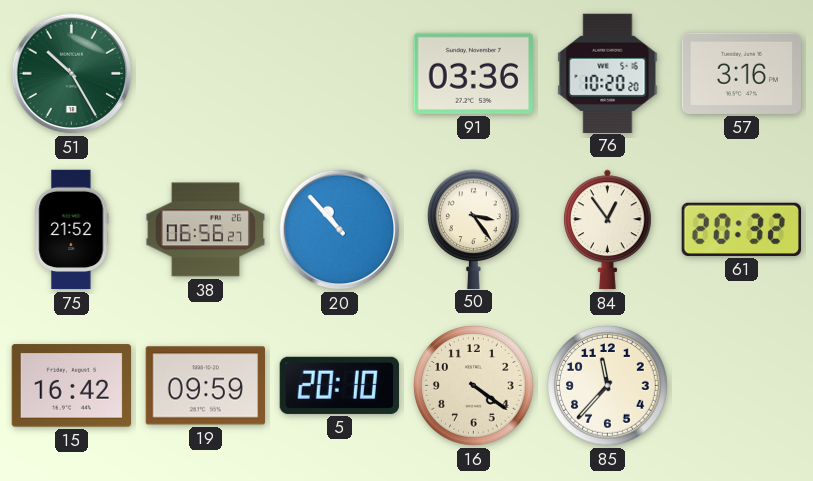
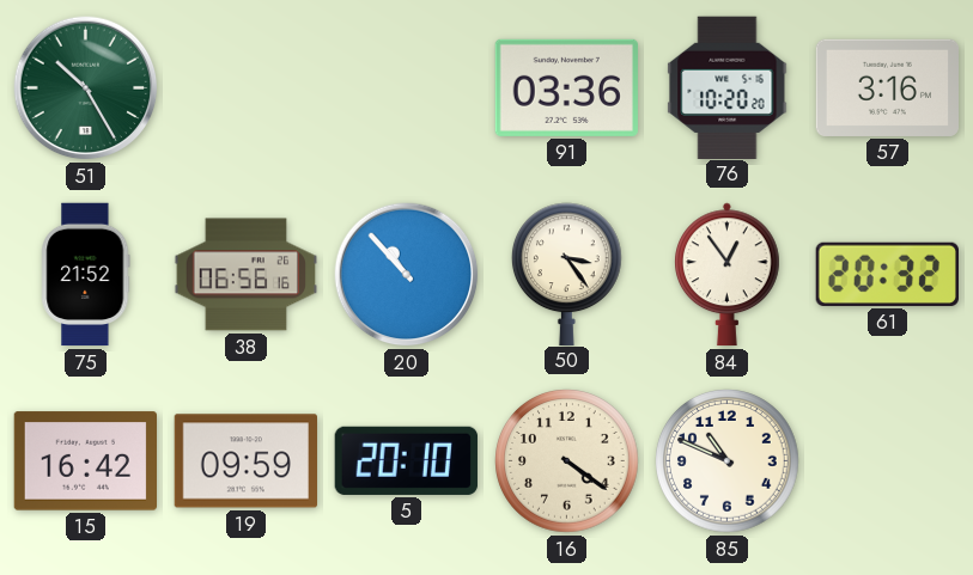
38: 06:56:27 -> 06:56:16
85: 11:37 -> 10:49
